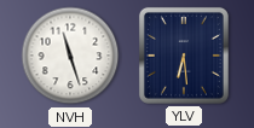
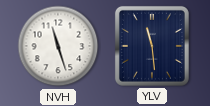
YLV: 6:29 -> 11:29
